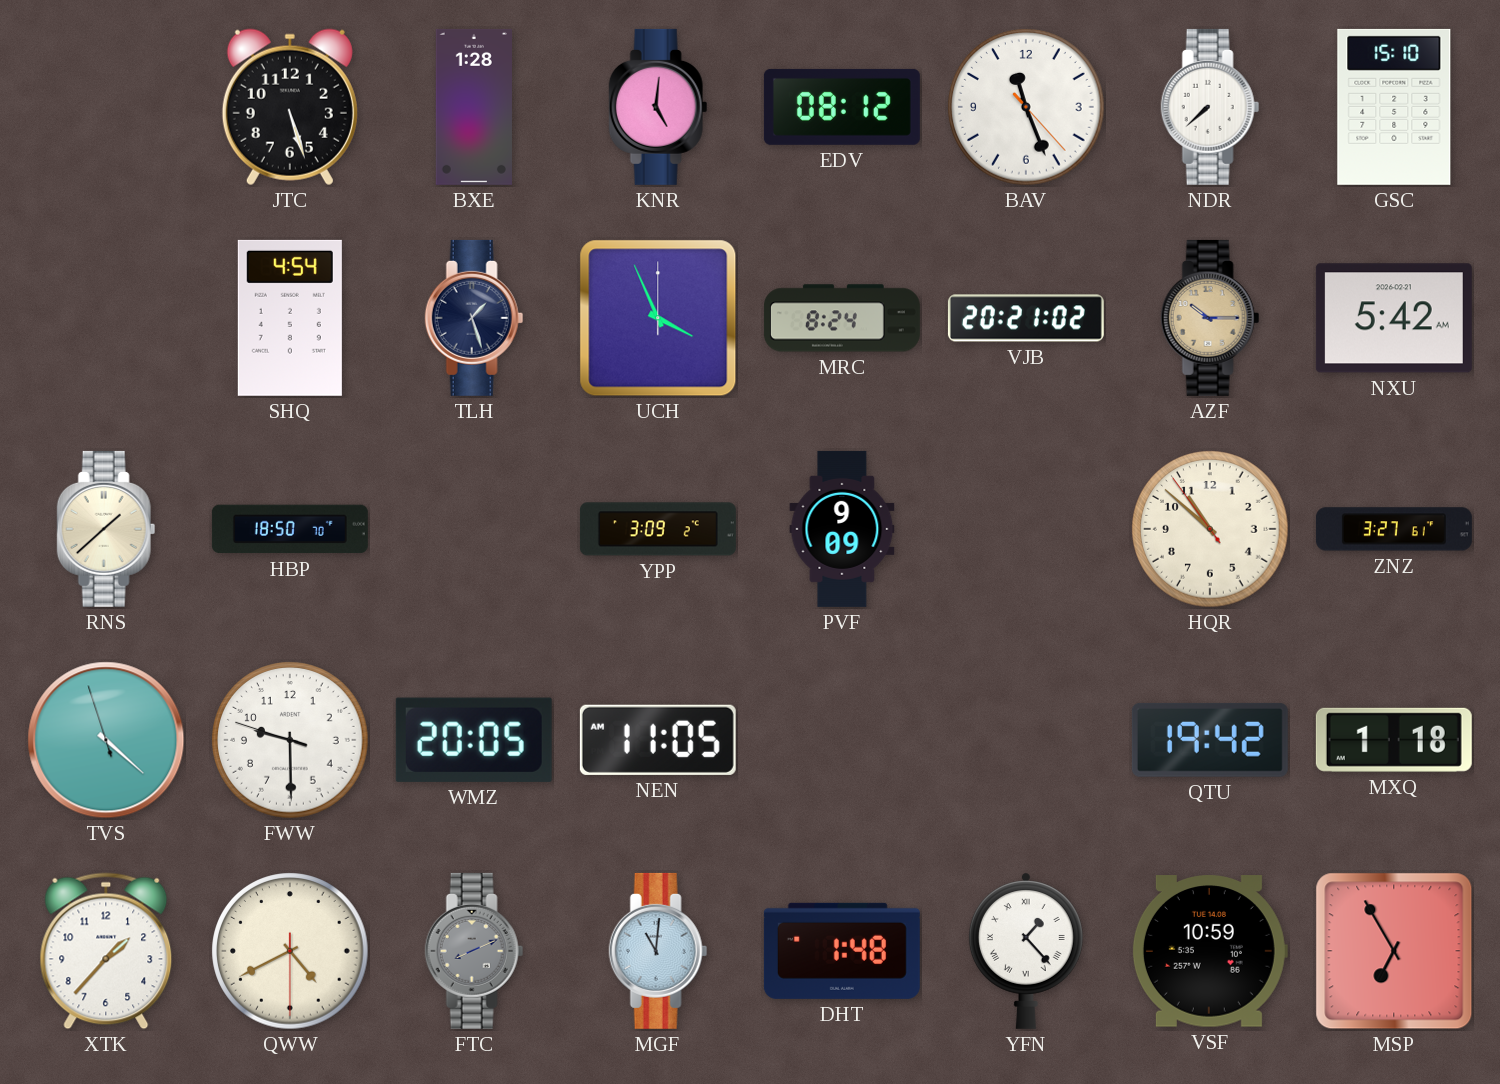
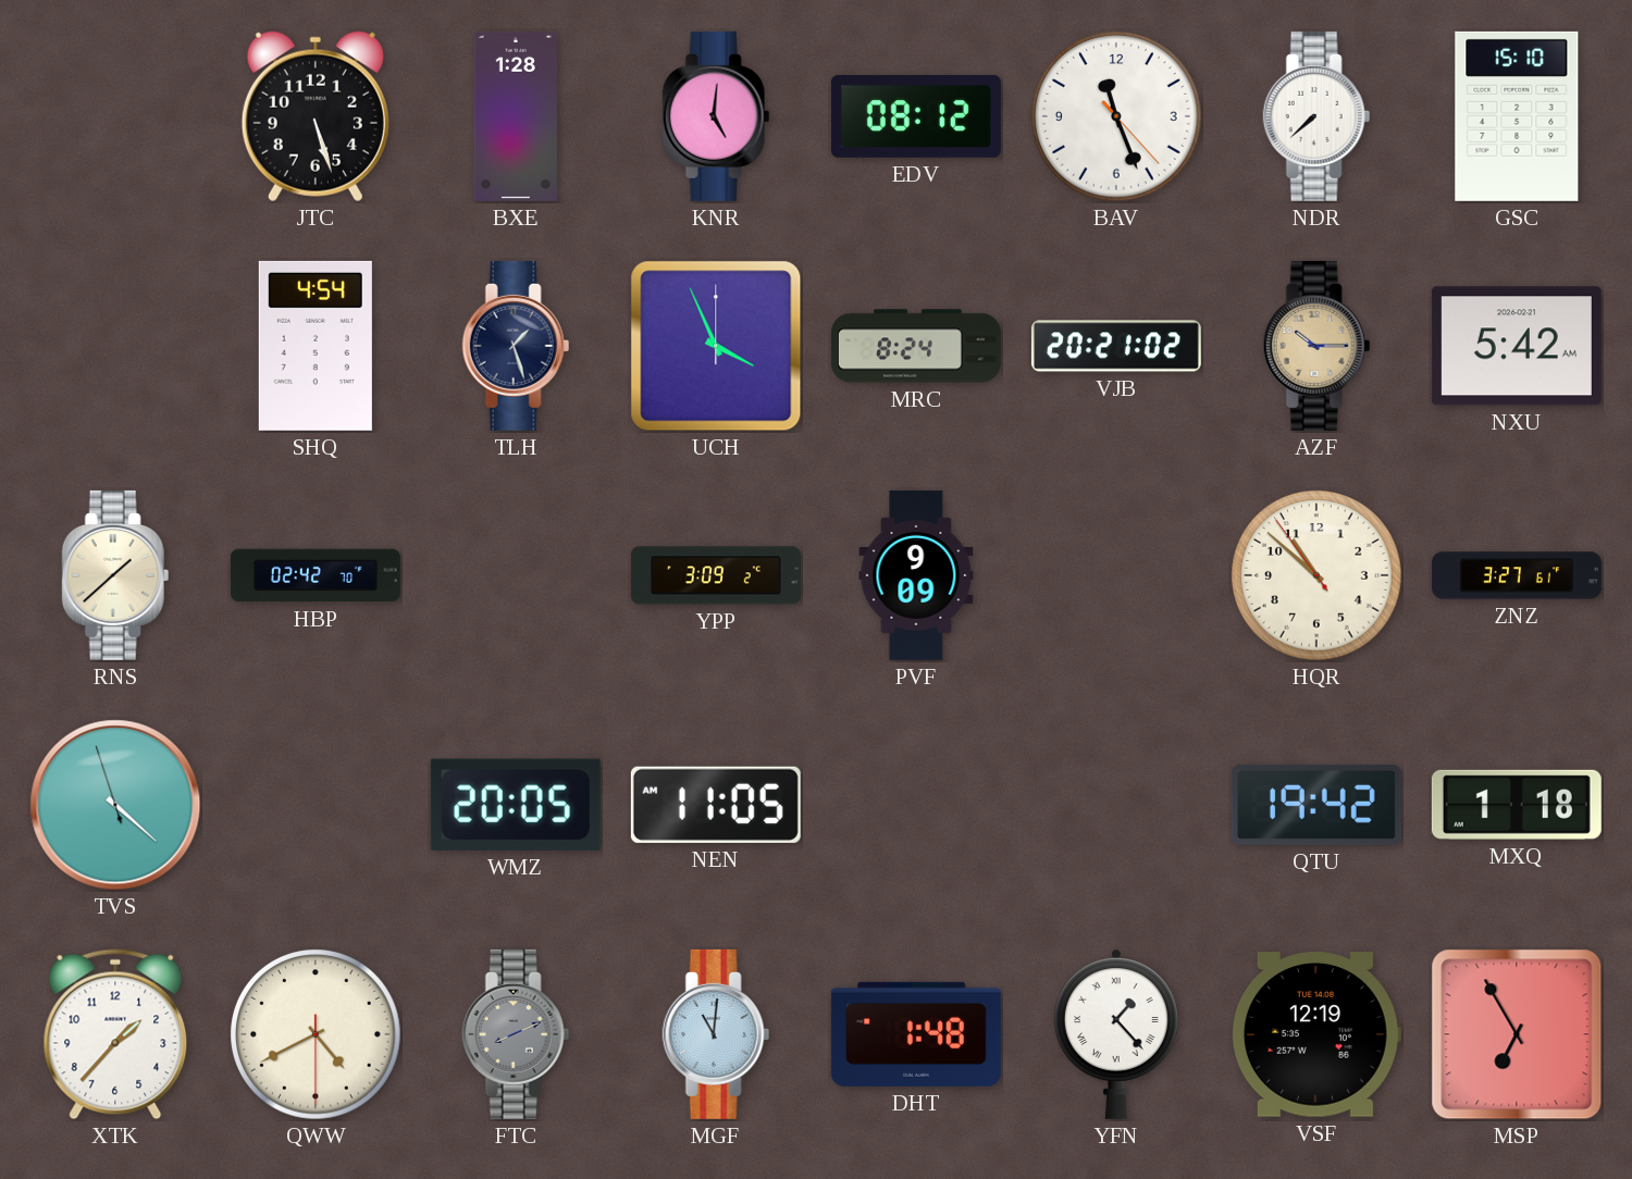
HBP: 18:50 -> 02:42
FWW: 9:29 -> none
VSF: 10:59 -> 12:19
